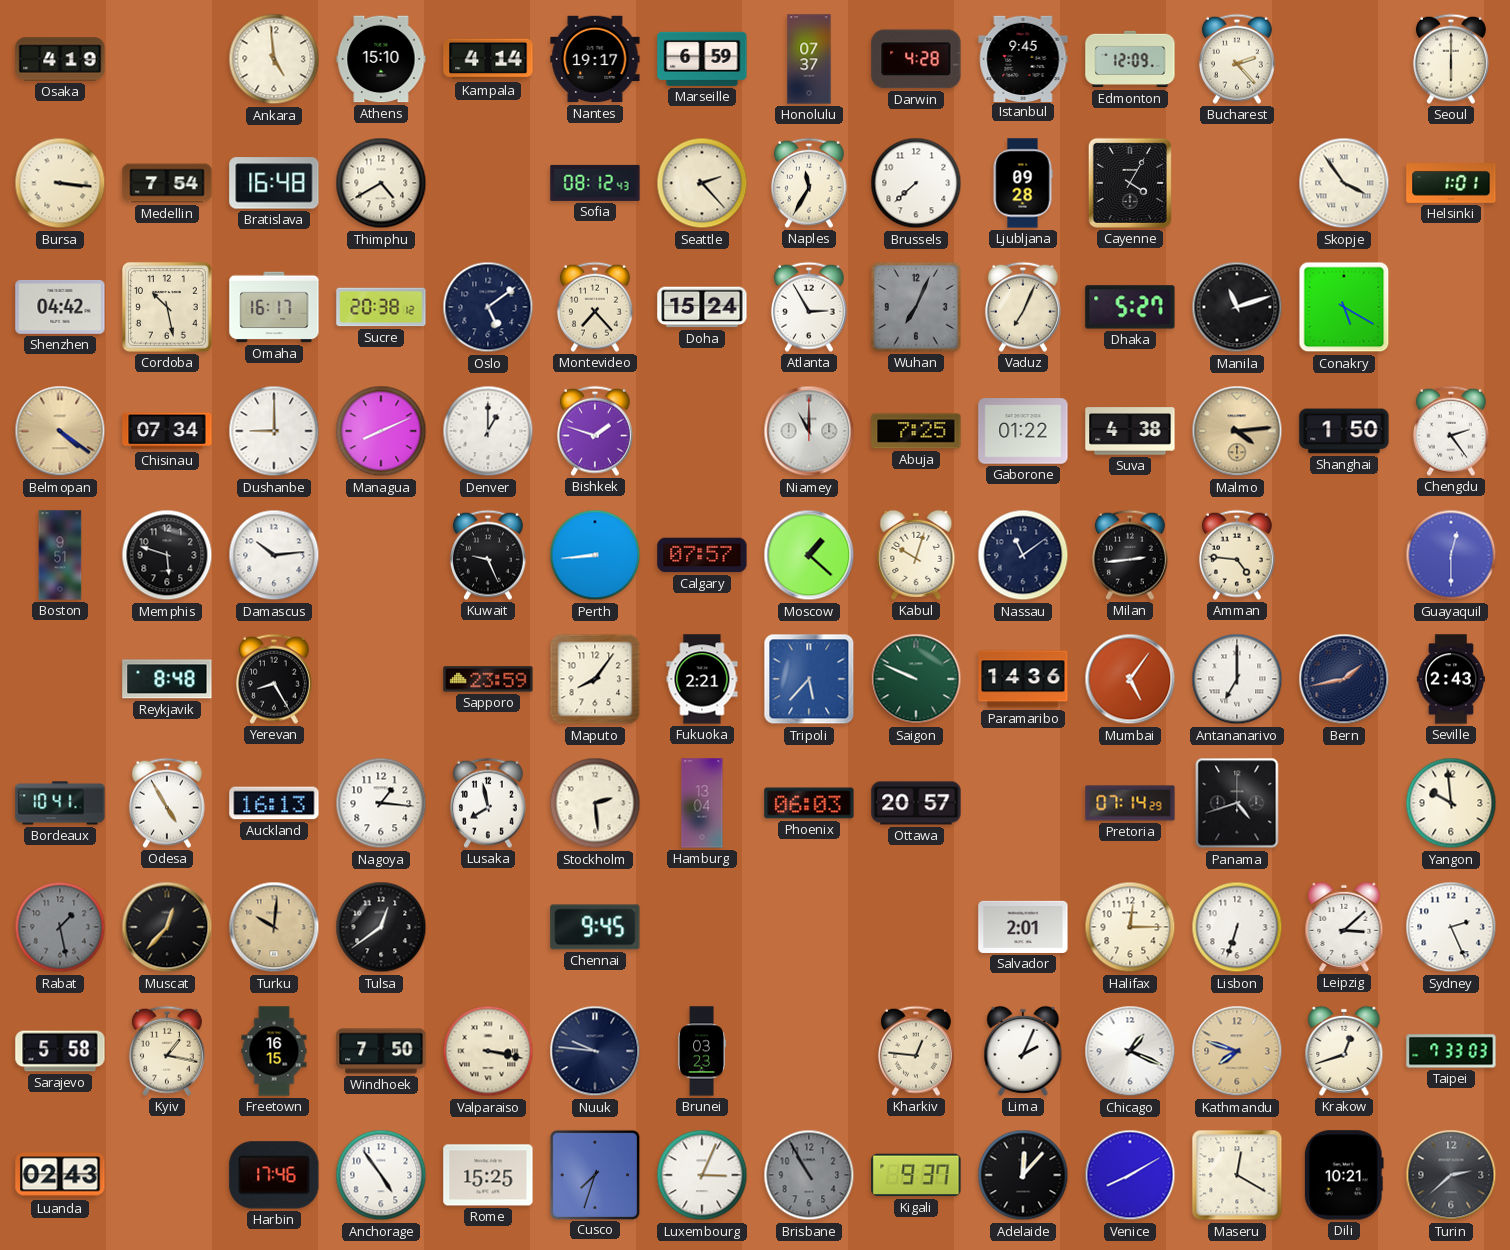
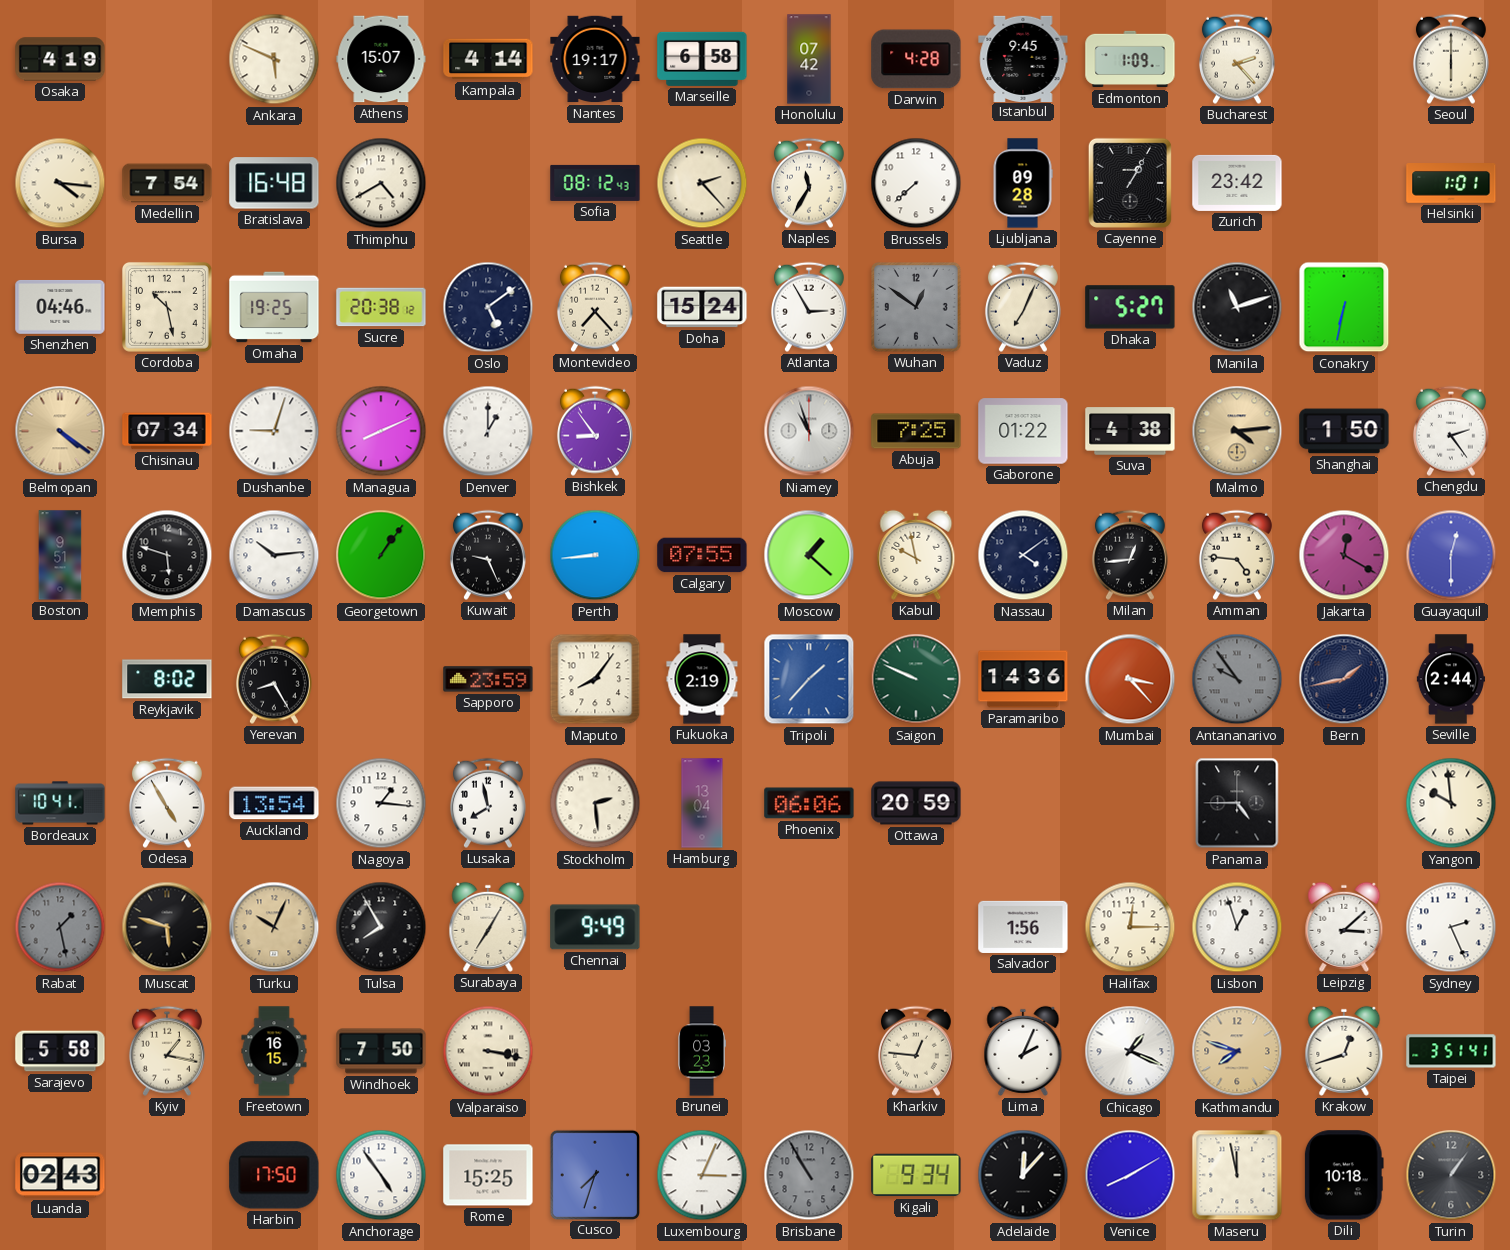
Ankara: 4:59 -> 5:49
Athens: 15:10 -> 15:07
Marseille: 6:59 -> 6:58
Honolulu: 07:37 -> 07:42
Edmonton: 12:09 -> 1:09
Bursa: 3:16 -> 4:16
Cayenne: 4:05 -> 1:05
Zurich: none -> 23:42
Skopje: 3:54 -> none
Shenzhen: 04:42 -> 04:46
Omaha: 16:17 -> 19:25
Wuhan: 7:04 -> 12:51
Conakry: 5:20 -> 6:32
Dushanbe: 9:00 -> 9:03
Bishkek: 1:48 -> 8:54
Niamey: 11:00 -> 10:57
Georgetown: none -> 1:06
Calgary: 07:57 -> 07:55
Kabul: 10:03 -> 9:58
Nassau: 11:09 -> 4:09
Milan: 2:44 -> 12:44
Jakarta: none -> 12:20
Reykjavik: 8:48 -> 8:02
Fukuoka: 2:21 -> 2:19
Tripoli: 5:37 -> 1:37
Mumbai: 5:06 -> 3:23
Antananarivo: 7:00 -> 9:54
Antananarivo dial: white -> grey
Seville: 2:43 -> 2:44
Auckland: 16:13 -> 13:54
Phoenix: 06:03 -> 06:06
Ottawa: 20:57 -> 20:59
Pretoria: 07:14 -> none
Panama: 4:42 -> 4:45
Muscat: 12:37 -> 5:48
Turku: 10:01 -> 10:04
Tulsa: 12:39 -> 7:55
Surabaya: none -> 7:05
Chennai: 9:45 -> 9:49
Salvador: 2:01 -> 1:56
Lisbon: 6:33 -> 12:57
Nuuk: 9:46 -> none
Taipei: 7:33 -> 3:51
Harbin: 17:46 -> 17:50
Kigali: 9:37 -> 9:34
Maseru: 12:20 -> 11:58
Dili: 10:21 -> 10:18
Turin: 2:38 -> 1:06
